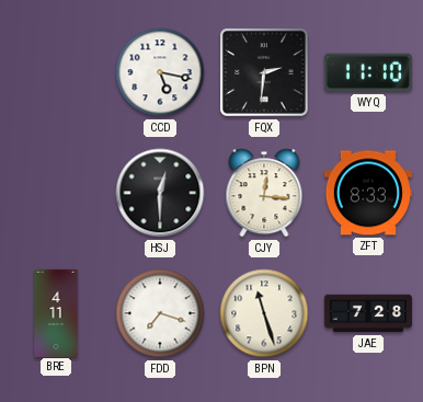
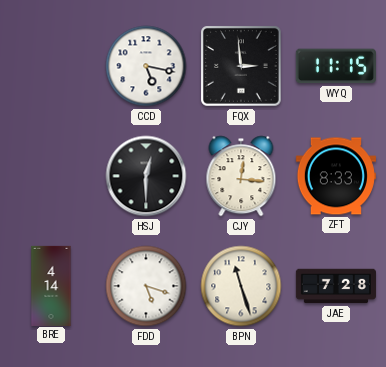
FQX: 2:31 -> 2:59
WYQ: 11:10 -> 11:15
BRE: 4:11 -> 4:14
FDD: 7:18 -> 5:18
